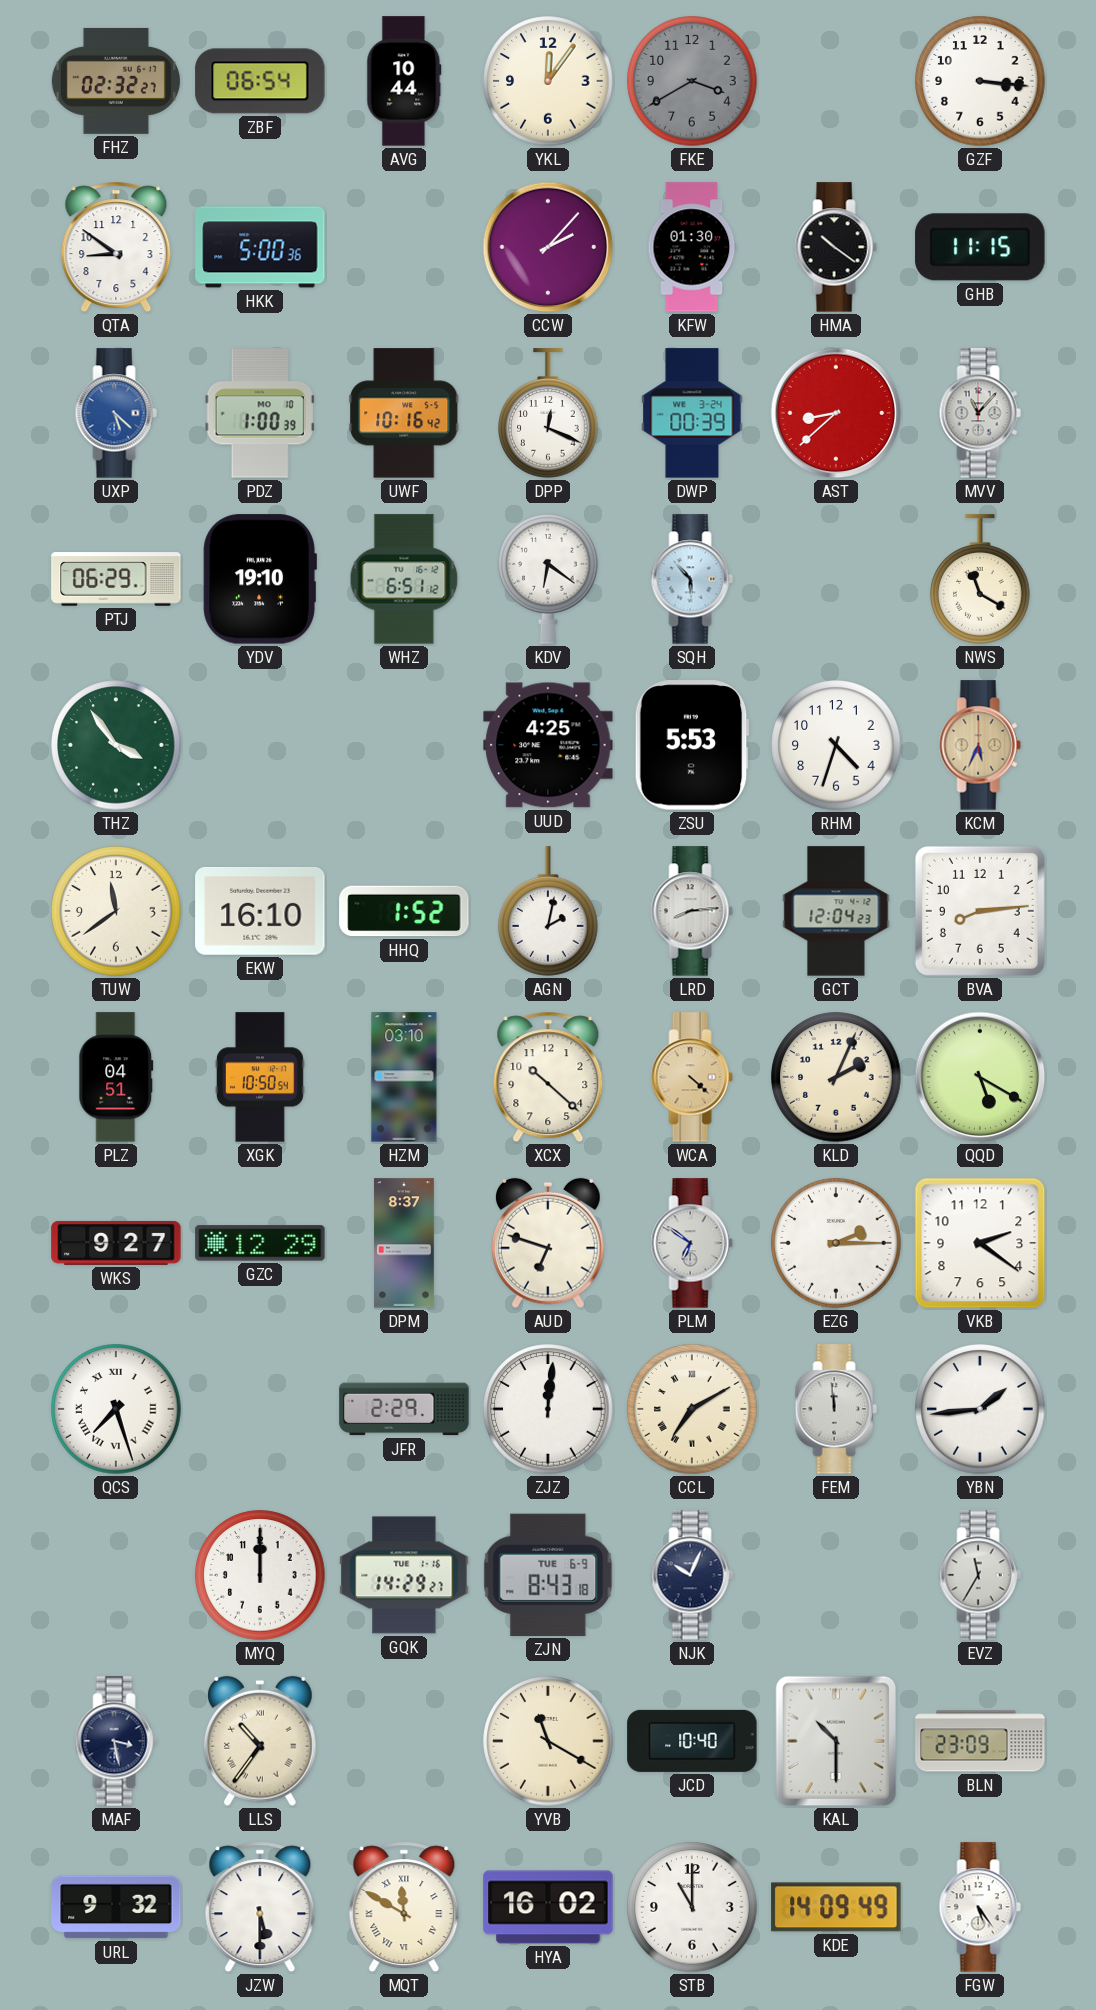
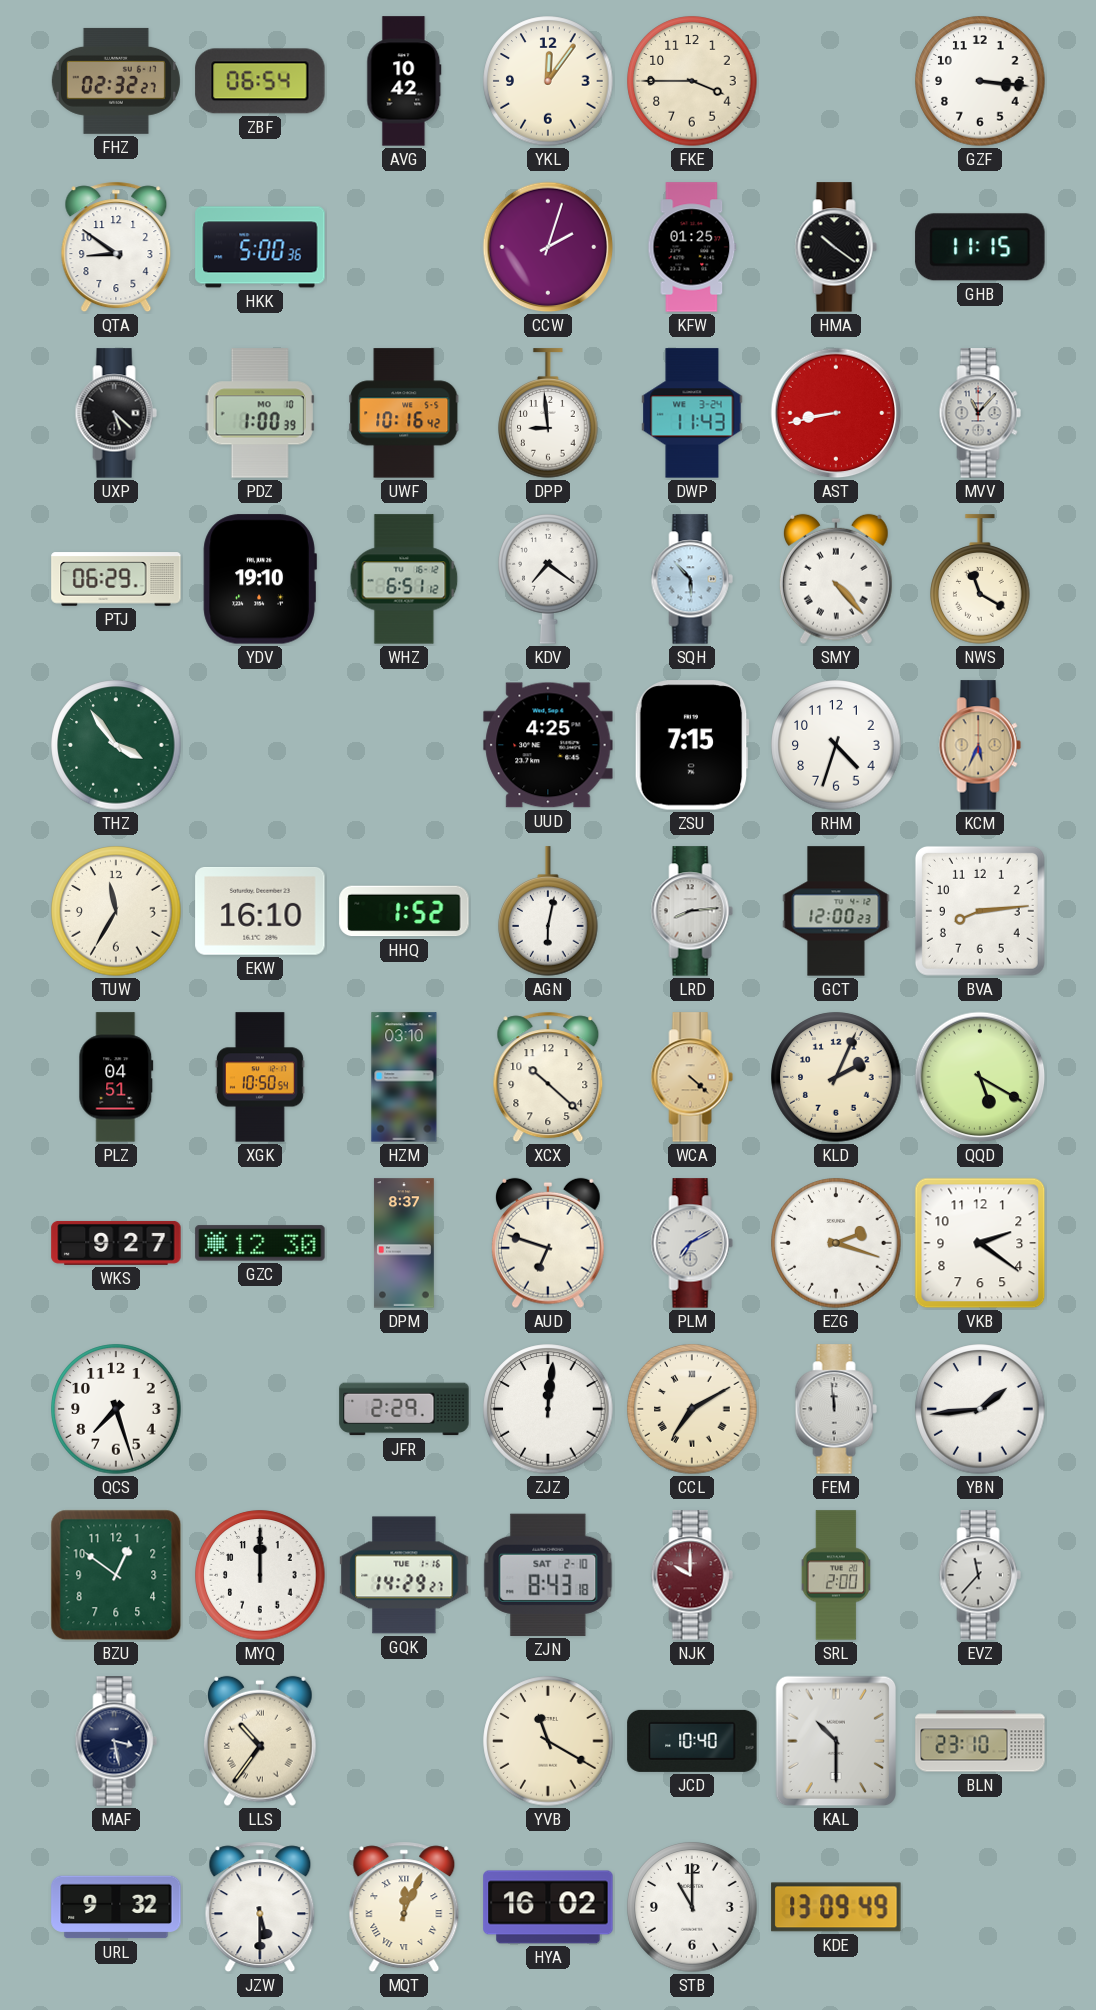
AVG: 10:44 -> 10:42
FKE: 3:40 -> 3:45
FKE dial: grey -> cream
CCW: 2:07 -> 2:03
KFW: 01:30 -> 01:25
UXP dial: blue -> black
DPP: 12:19 -> 8:59
DWP: 00:39 -> 11:43
AST: 8:38 -> 8:43
KDV: 6:21 -> 7:21
SMY: none -> 4:23
ZSU: 5:53 -> 7:15
TUW: 11:39 -> 11:35
AGN: 2:02 -> 6:02
GCT: 12:04 -> 12:00
GZC: 12:29 -> 12:30
PLM: 6:51 -> 7:10
EZG: 2:15 -> 2:18
QCS numerals: Roman -> Arabic
BZU: none -> 12:51
ZJN date: TUE 6-9 -> SAT 2-10
NJK: 10:04 -> 10:00
NJK dial: navy -> burgundy
SRL: none -> 2:00
EVZ: 11:35 -> 11:37
BLN: 23:09 -> 23:10
MQT: 11:50 -> 12:04
KDE: 14:09 -> 13:09
FGW: 5:24 -> none
